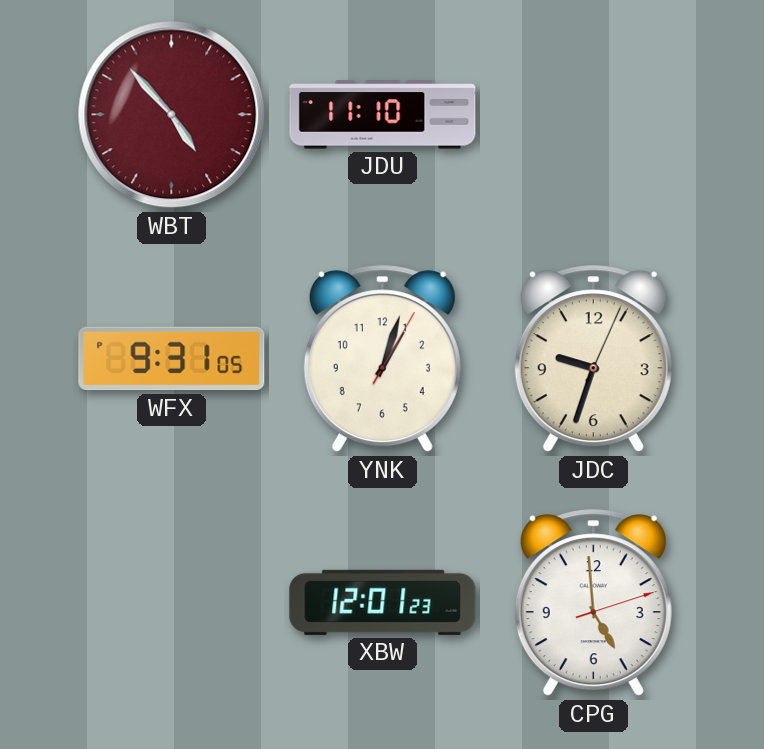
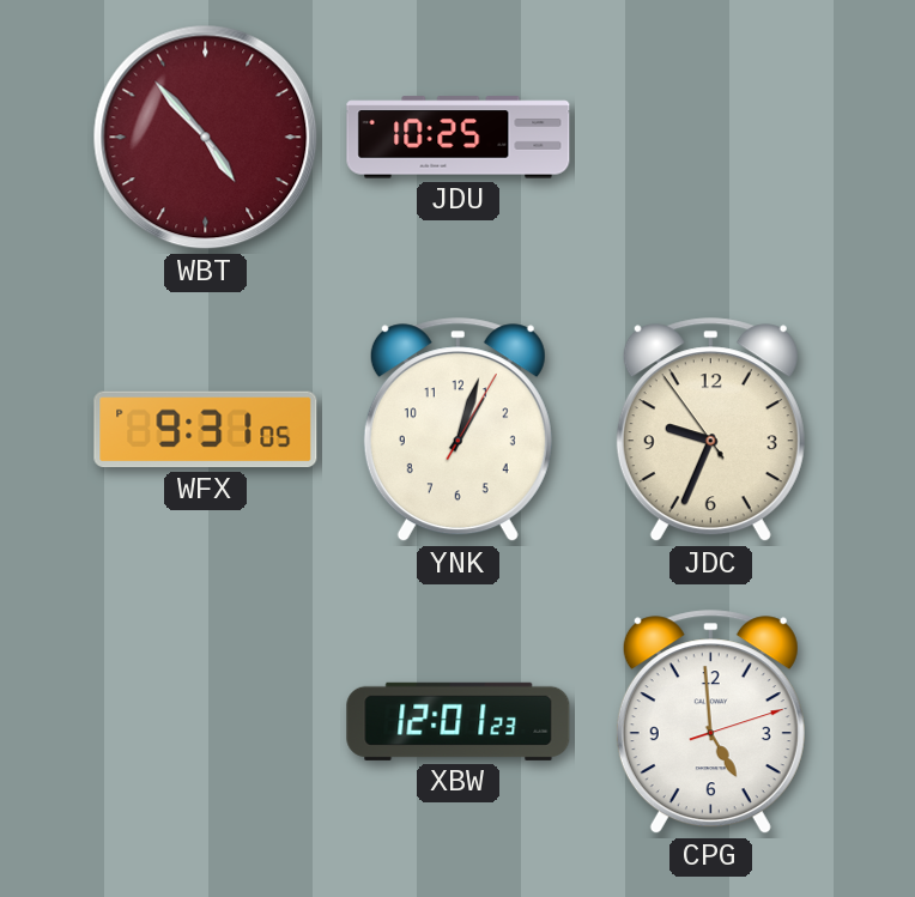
JDU: 11:10 -> 10:25
JDC: 9:33:04 -> 9:33:54
